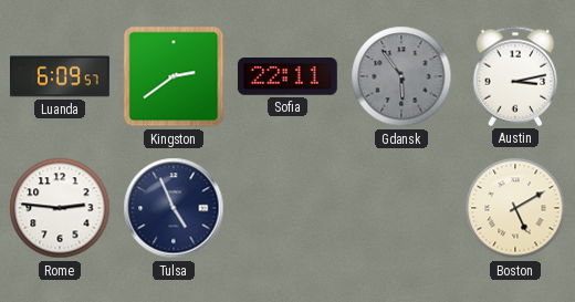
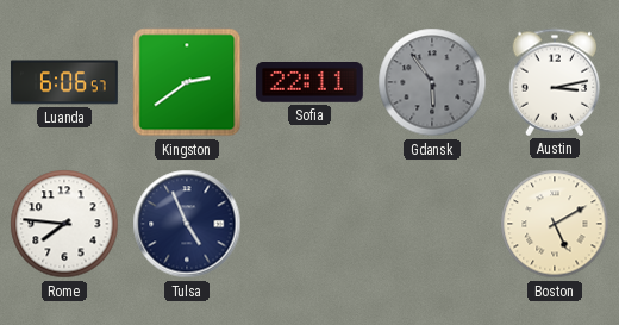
Luanda: 6:09 -> 6:06
Rome: 2:46 -> 7:46
